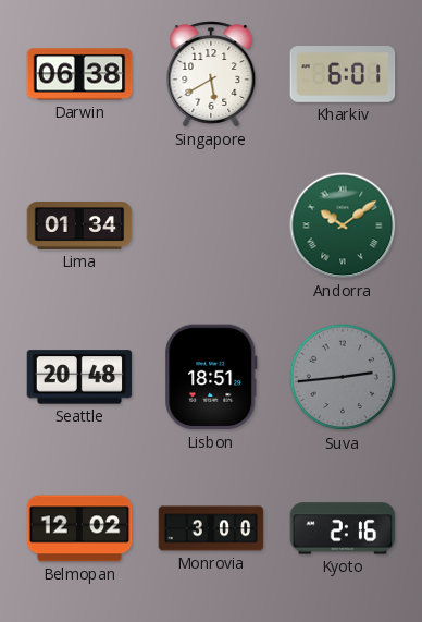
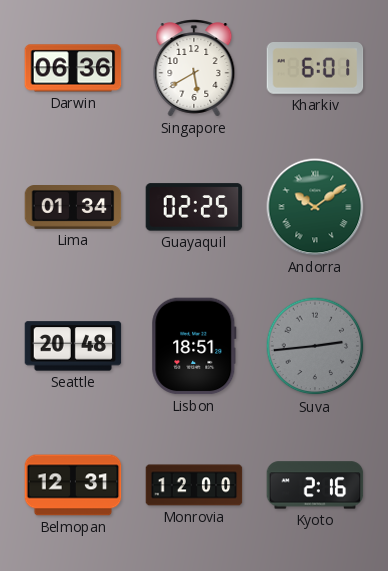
Darwin: 06:38 -> 06:36
Guayaquil: none -> 02:25
Belmopan: 12:02 -> 12:31
Monrovia: 3:00 -> 12:00
